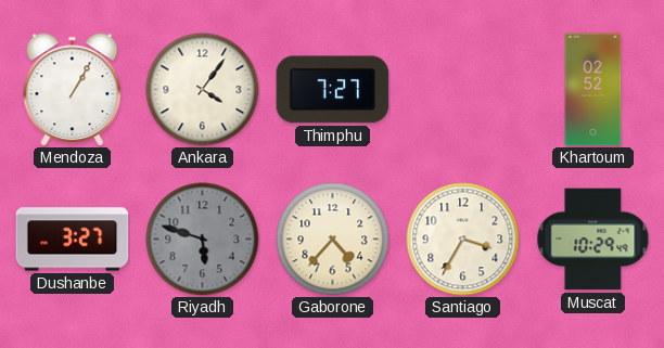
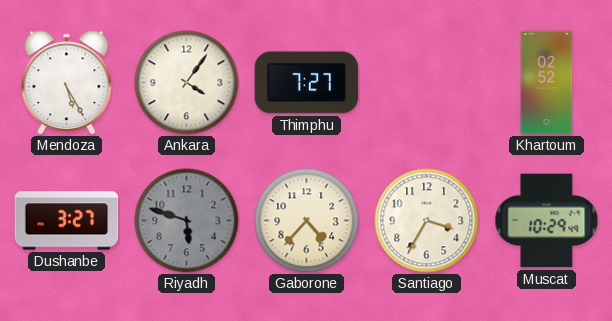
Mendoza: 1:05 -> 5:25
